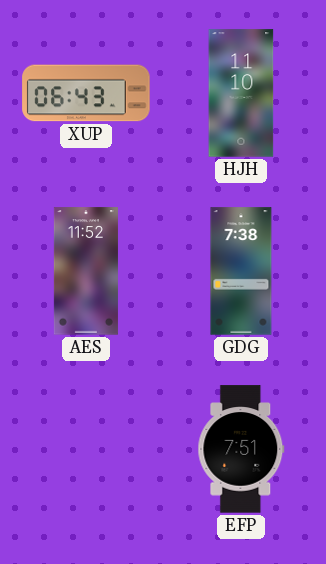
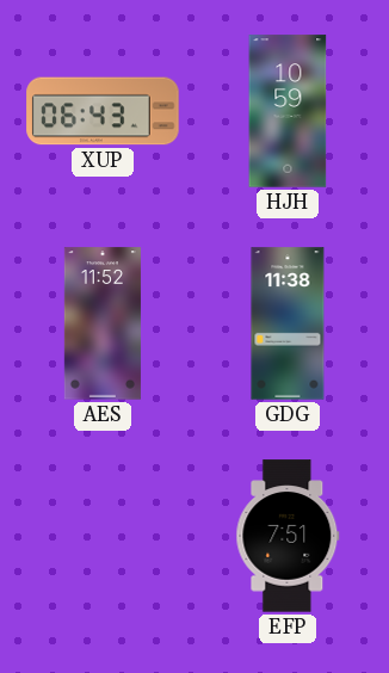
HJH: 11:10 -> 10:59
GDG: 7:38 -> 11:38
